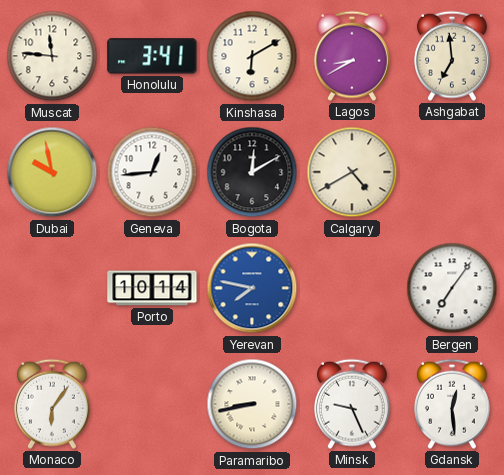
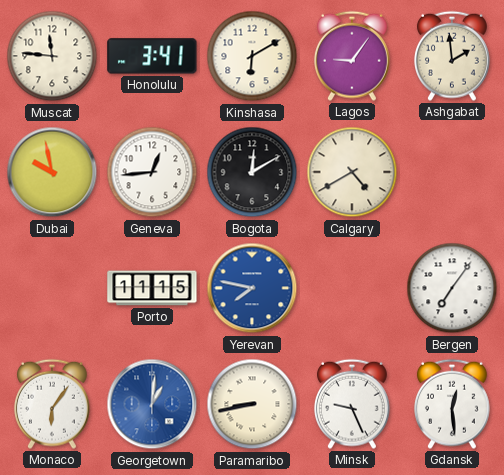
Lagos: 8:40 -> 9:06
Ashgabat: 6:59 -> 1:59
Porto: 10:14 -> 11:15
Georgetown: none -> 1:01
